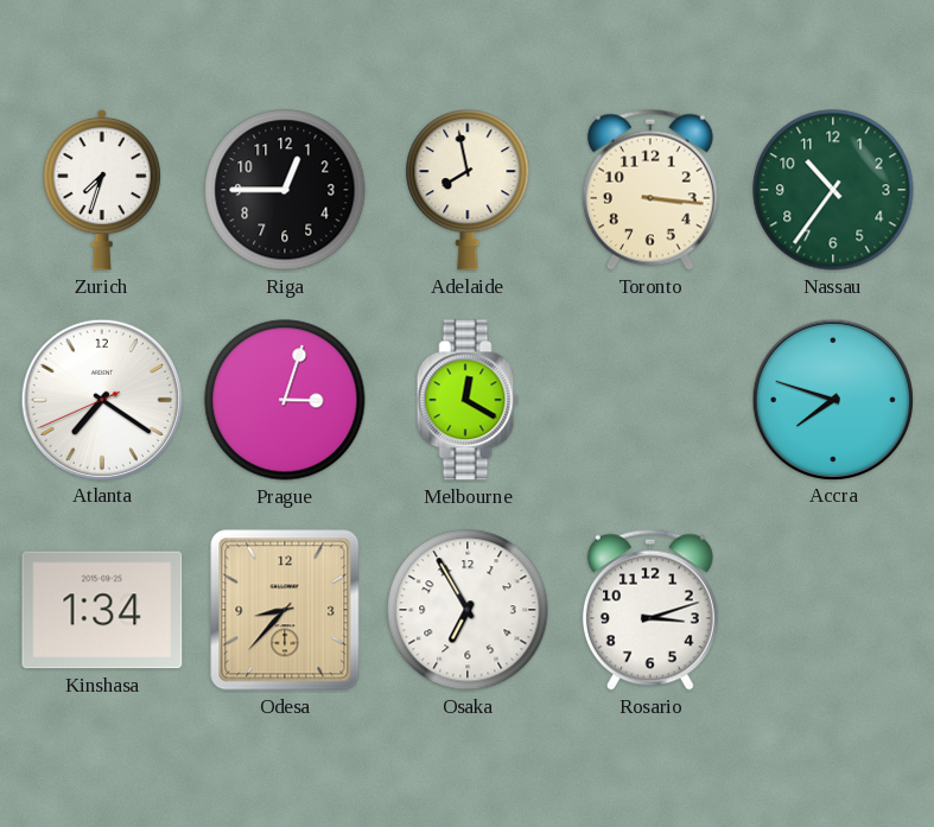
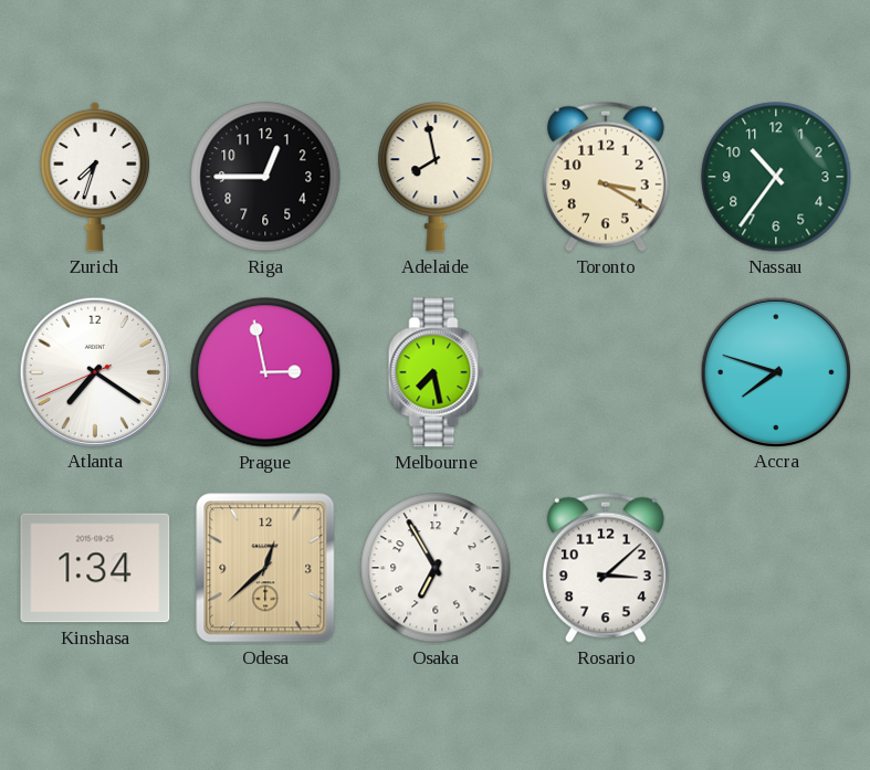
Toronto: 3:16 -> 3:20
Prague: 3:03 -> 2:58
Melbourne: 12:20 -> 7:28
Odesa: 8:37 -> 12:38
Rosario: 3:12 -> 3:08
